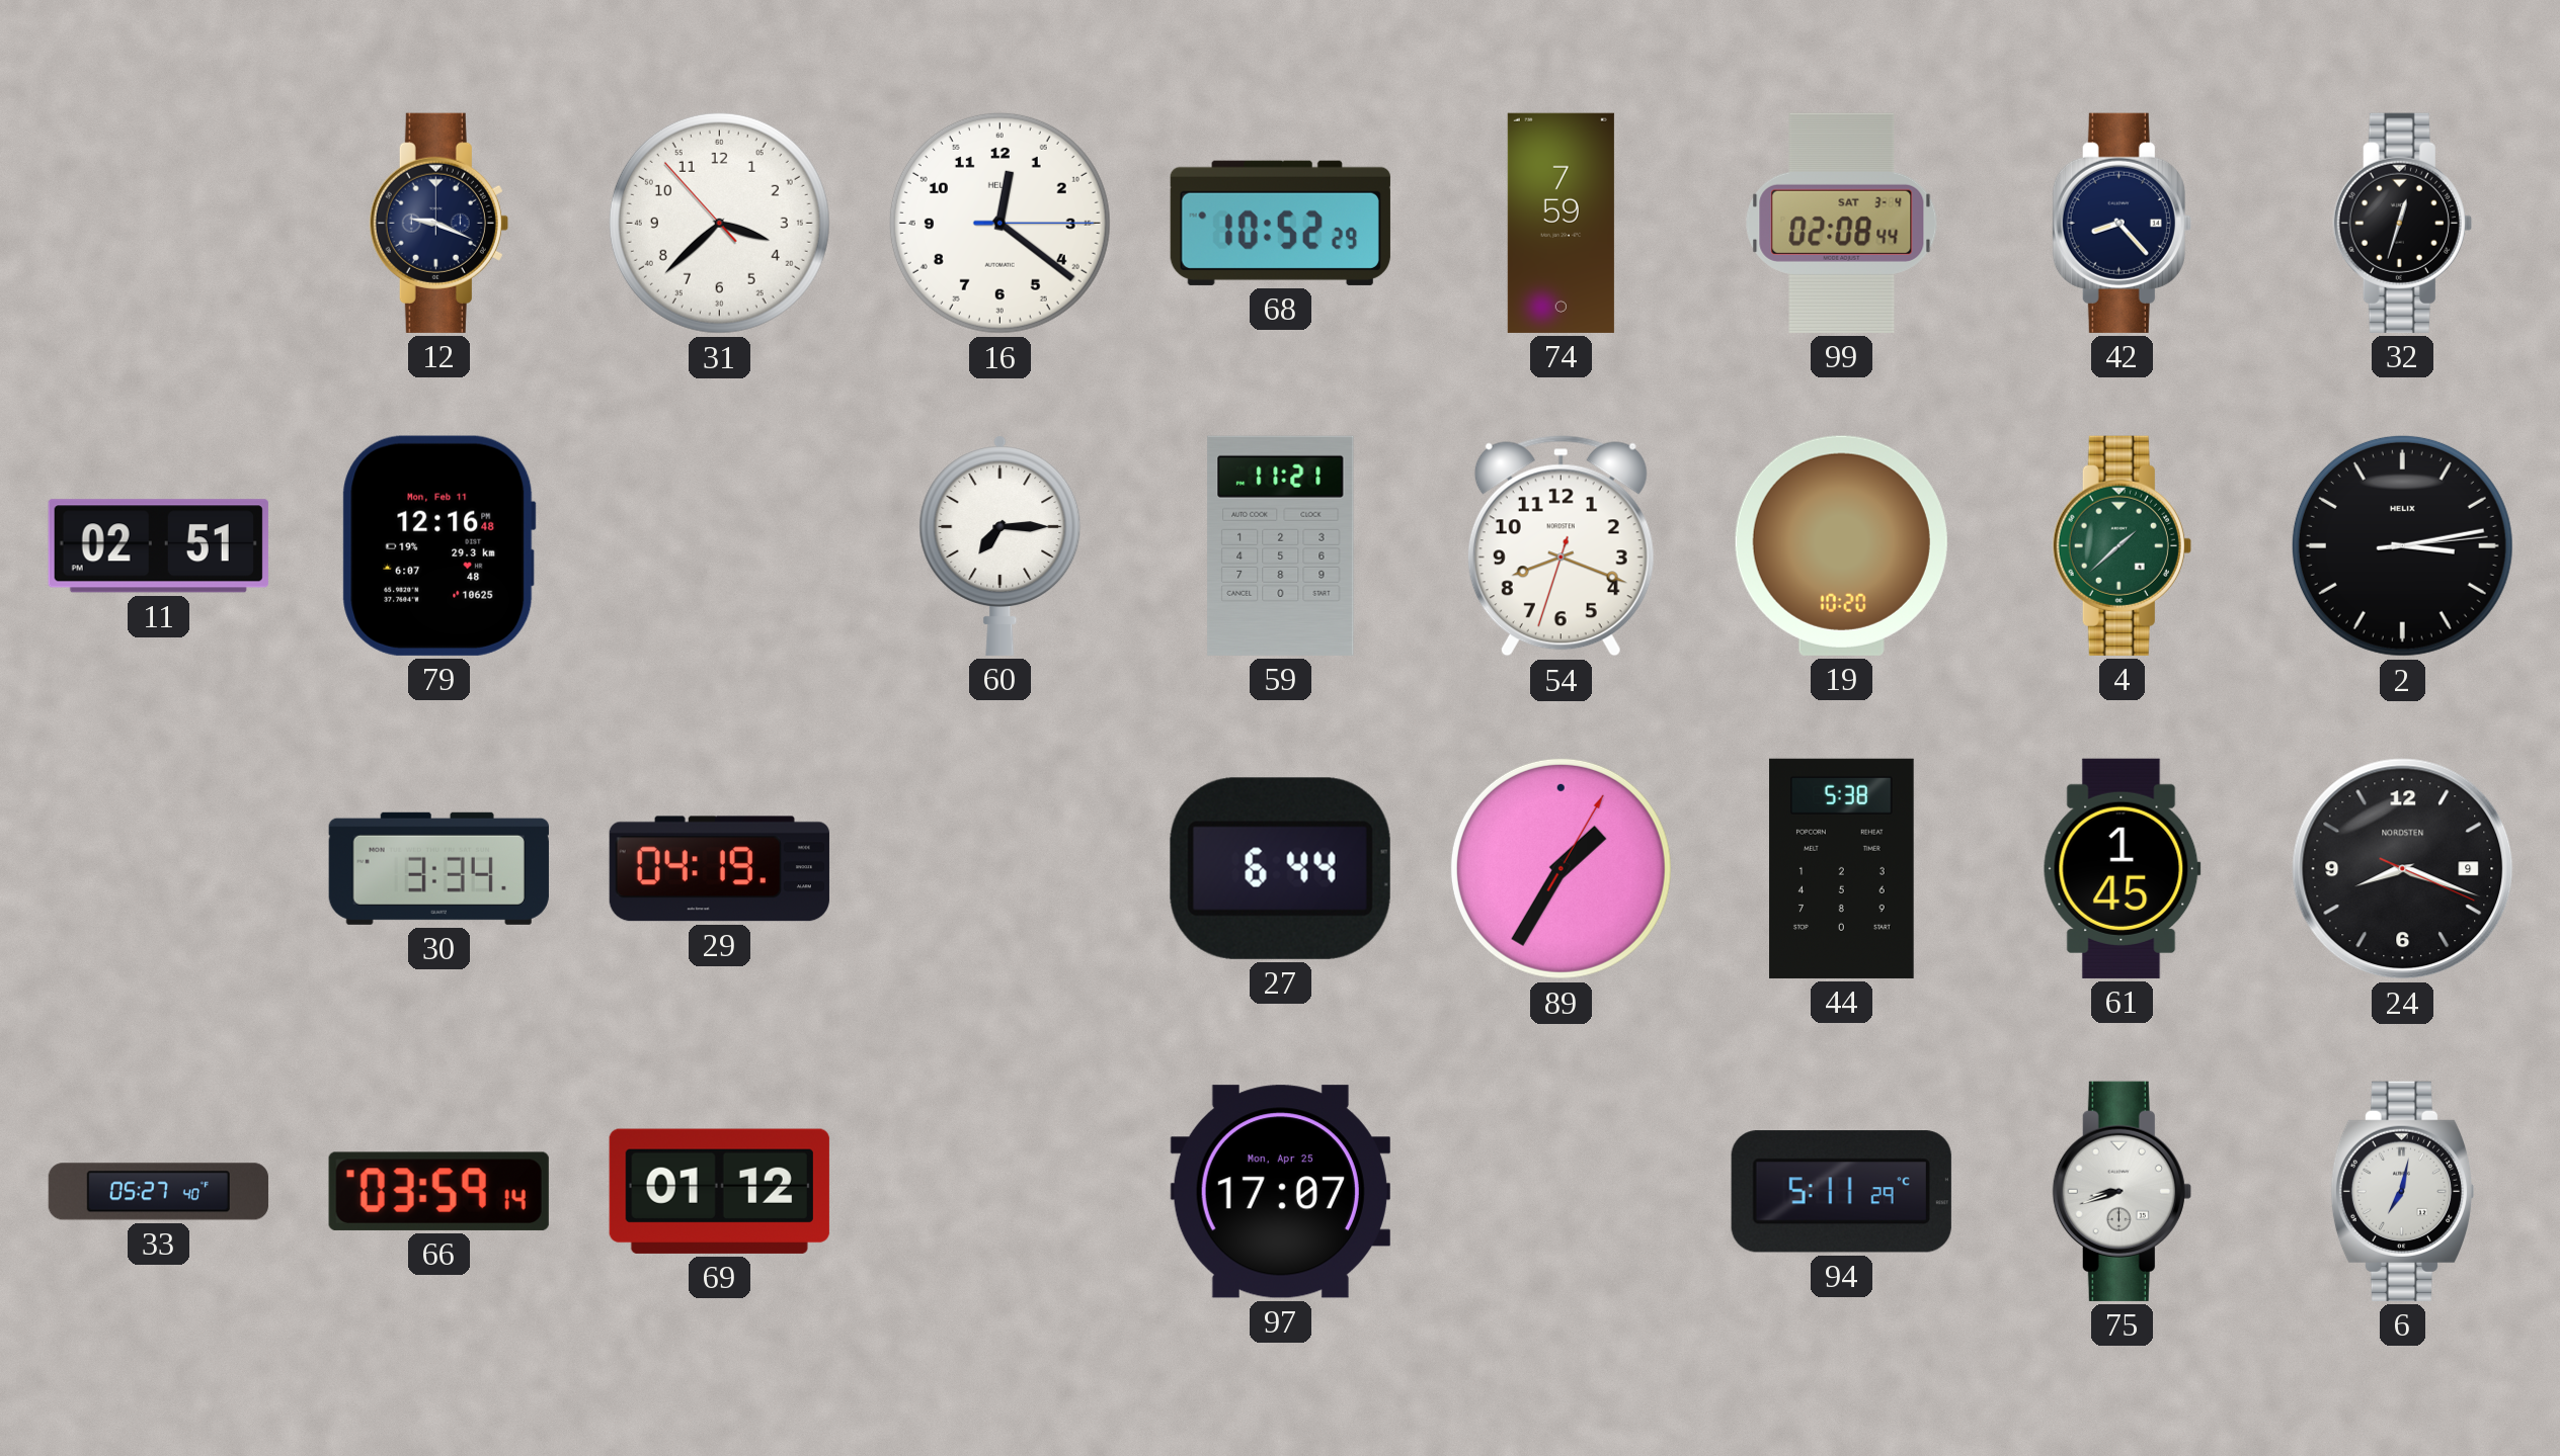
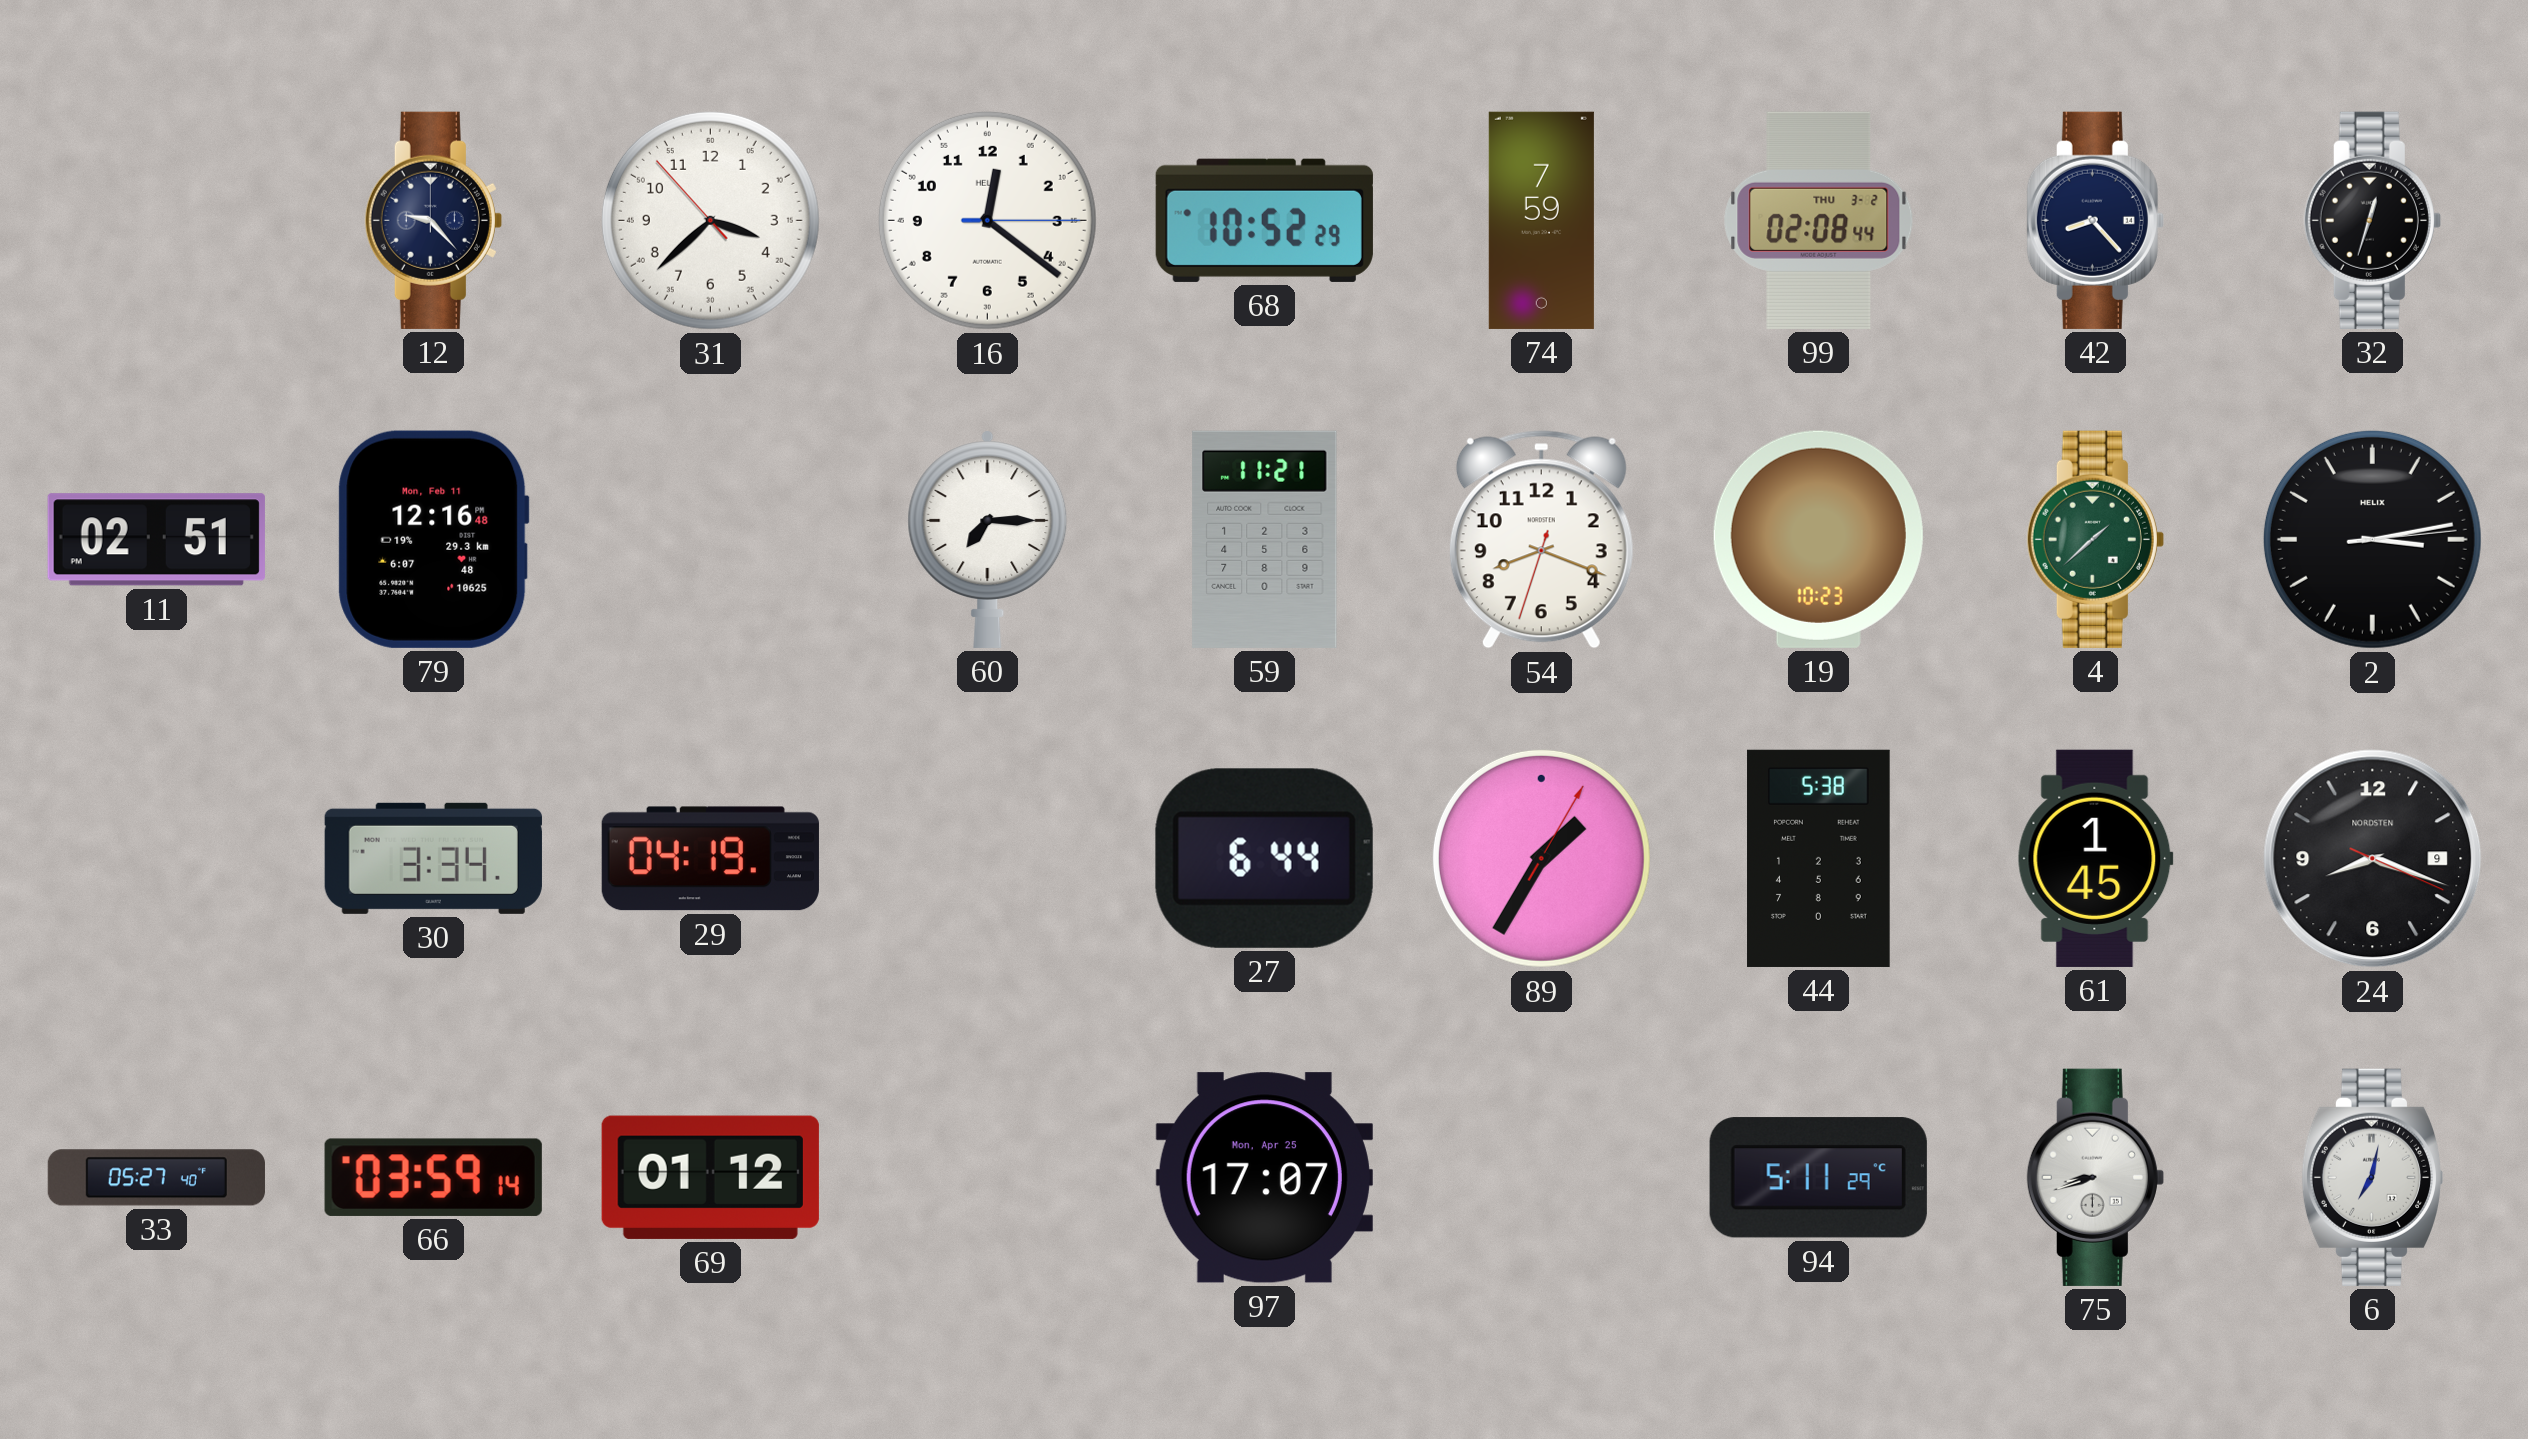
12: 9:19 -> 9:23
99 date: SAT 3-4 -> THU 3-2
19: 10:20 -> 10:23
